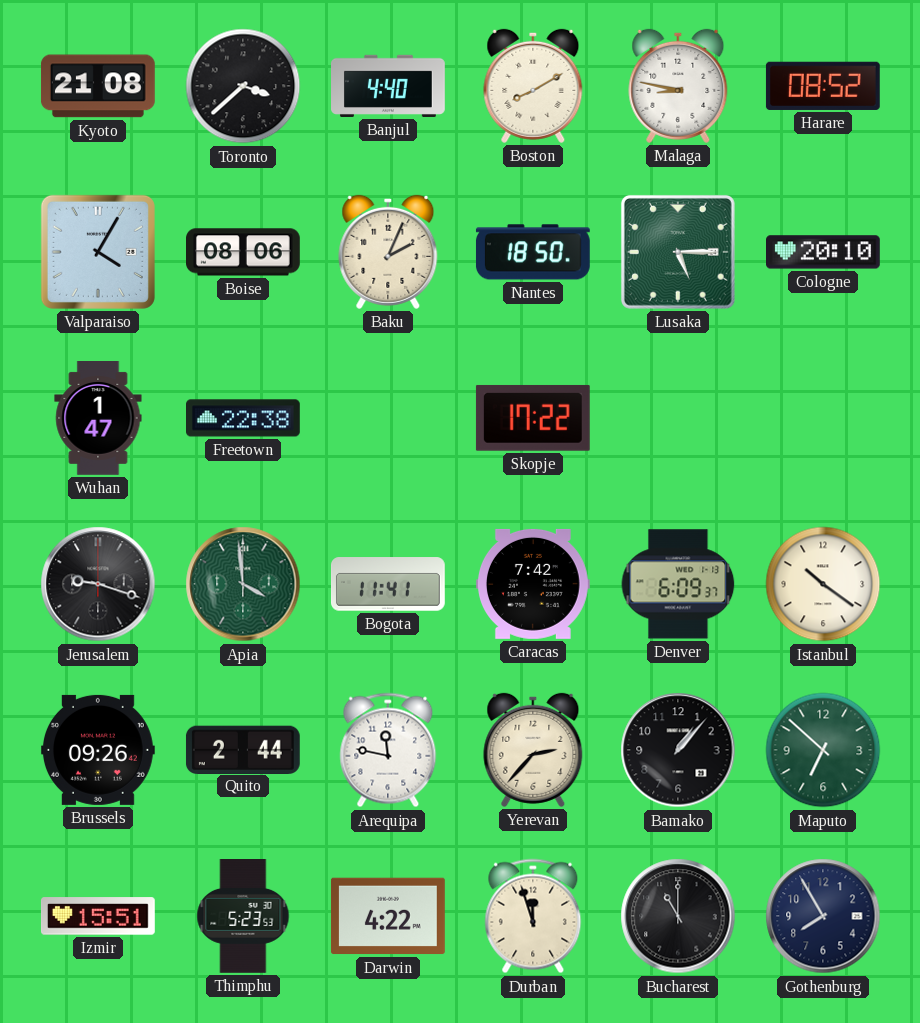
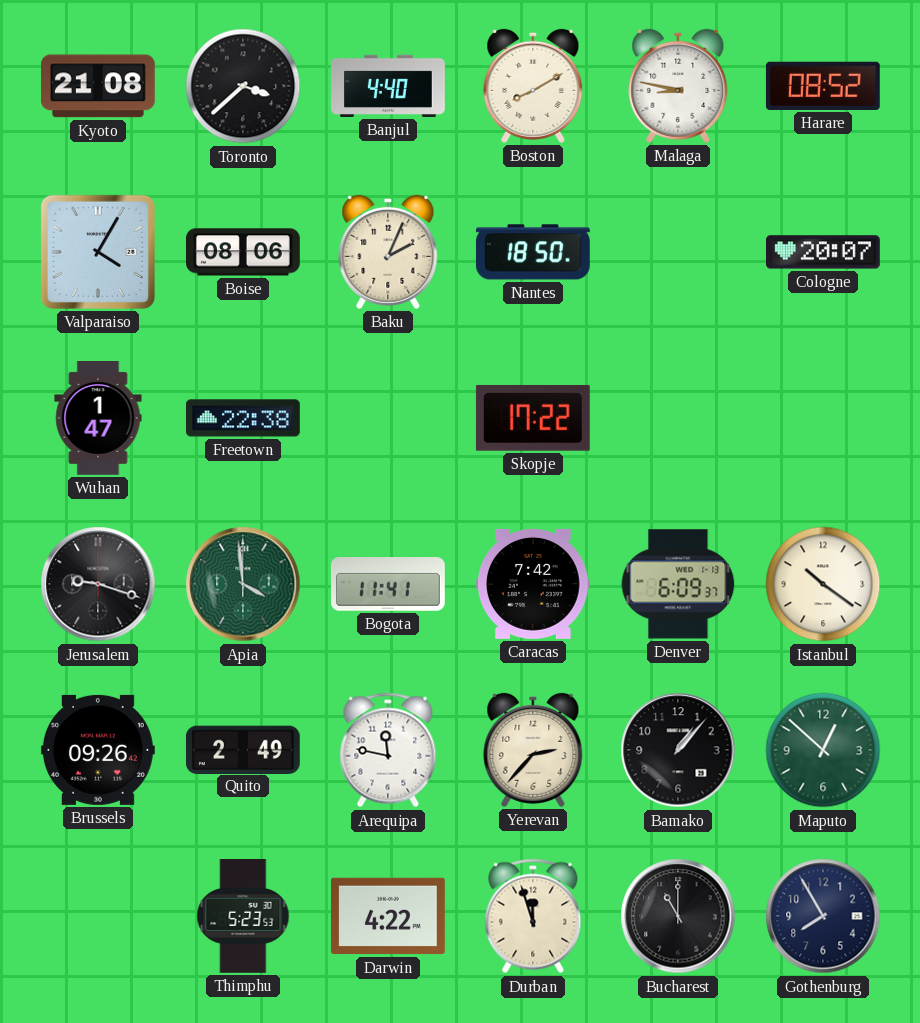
Lusaka: 5:15 -> none
Cologne: 20:10 -> 20:07
Quito: 2:44 -> 2:49
Maputo: 6:52 -> 12:52
Izmir: 15:51 -> none
